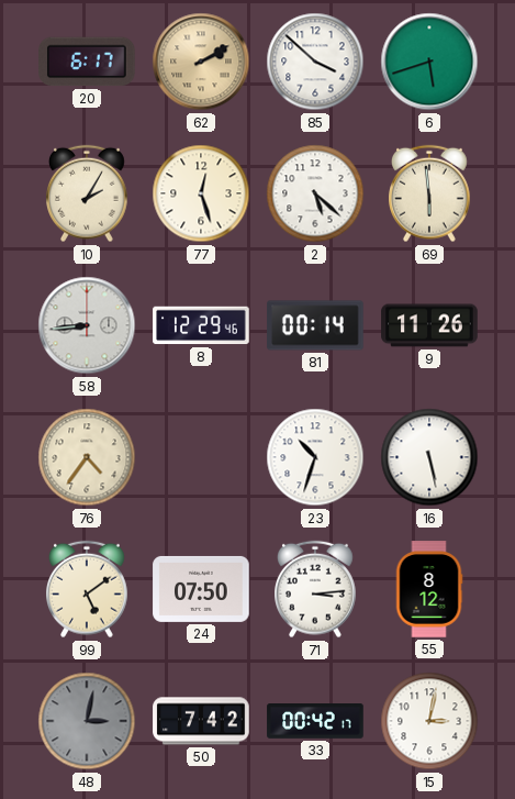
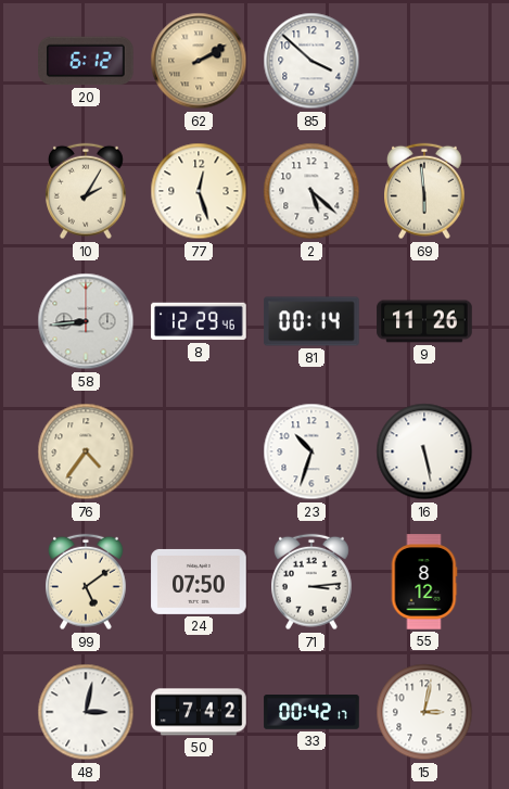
20: 6:17 -> 6:12
6: 5:42 -> none
48 dial: grey -> white
